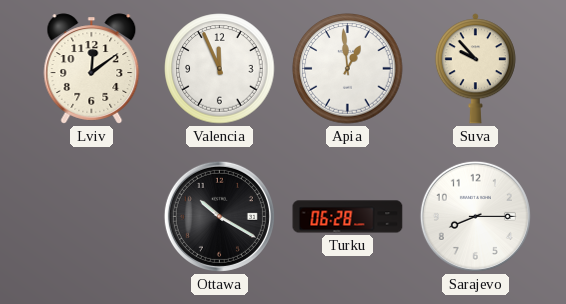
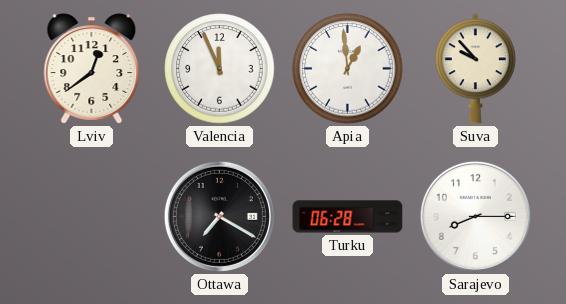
Lviv: 12:09 -> 12:39
Ottawa: 10:20 -> 7:20
